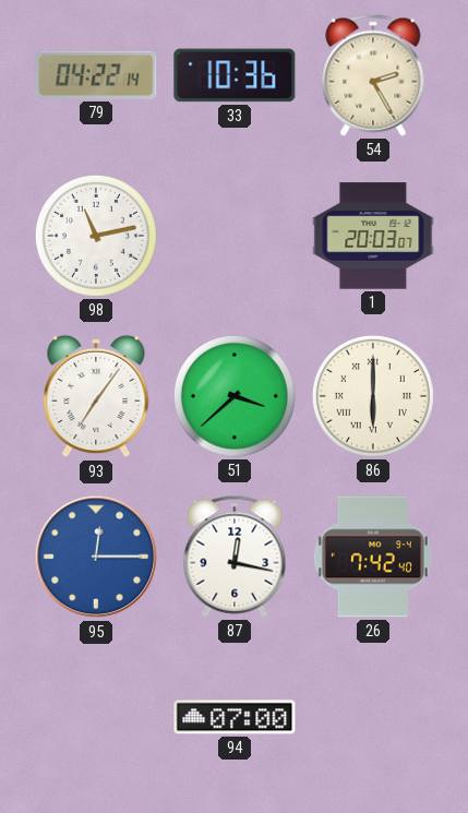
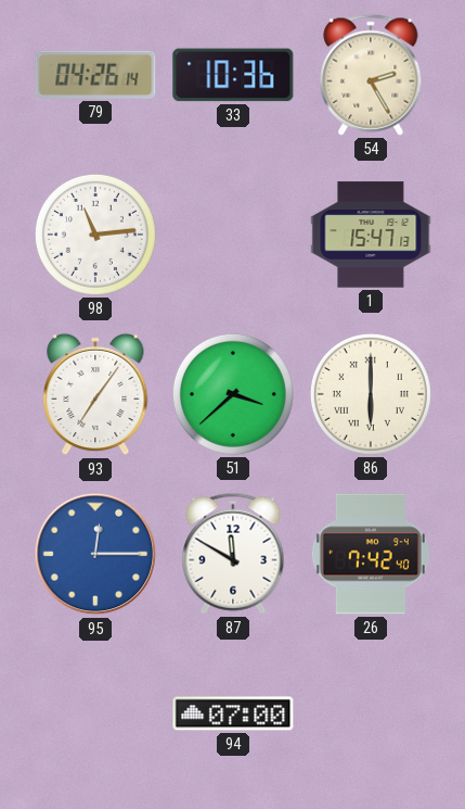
79: 04:22 -> 04:26
98: 11:13 -> 11:14
1: 20:03 -> 15:47
87: 12:17 -> 11:50
